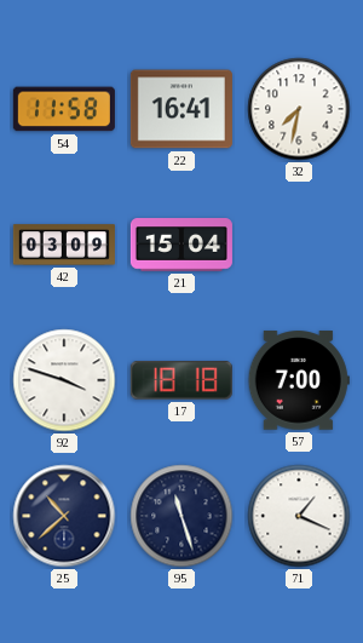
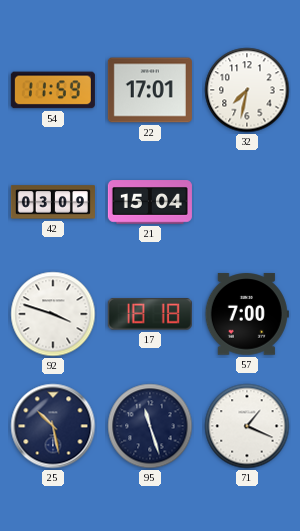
54: 11:58 -> 11:59
22: 16:41 -> 17:01
25: 10:38 -> 10:28
